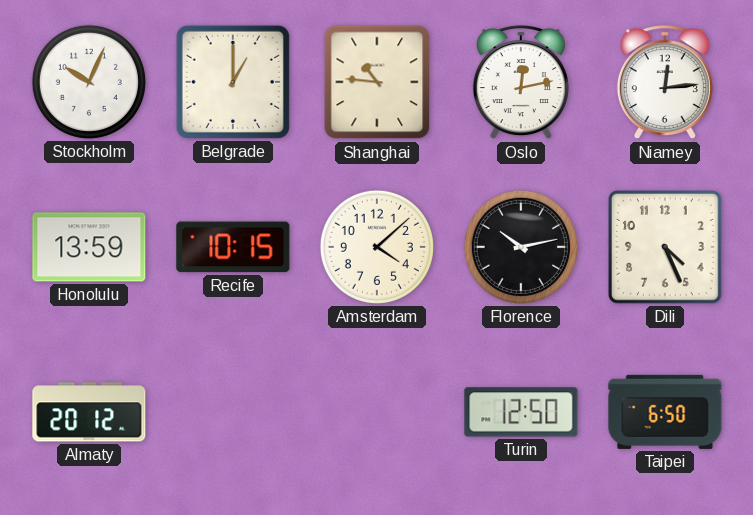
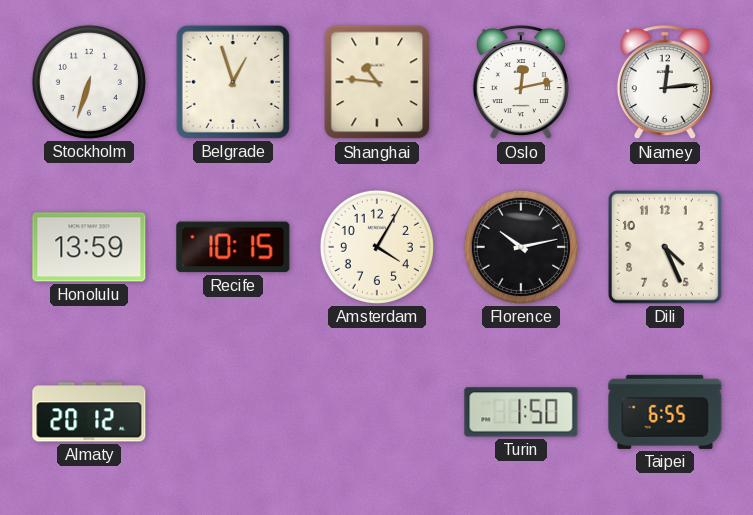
Stockholm: 10:04 -> 6:33
Belgrade: 1:00 -> 12:57
Amsterdam: 4:08 -> 4:05
Turin: 12:50 -> 1:50
Taipei: 6:50 -> 6:55
